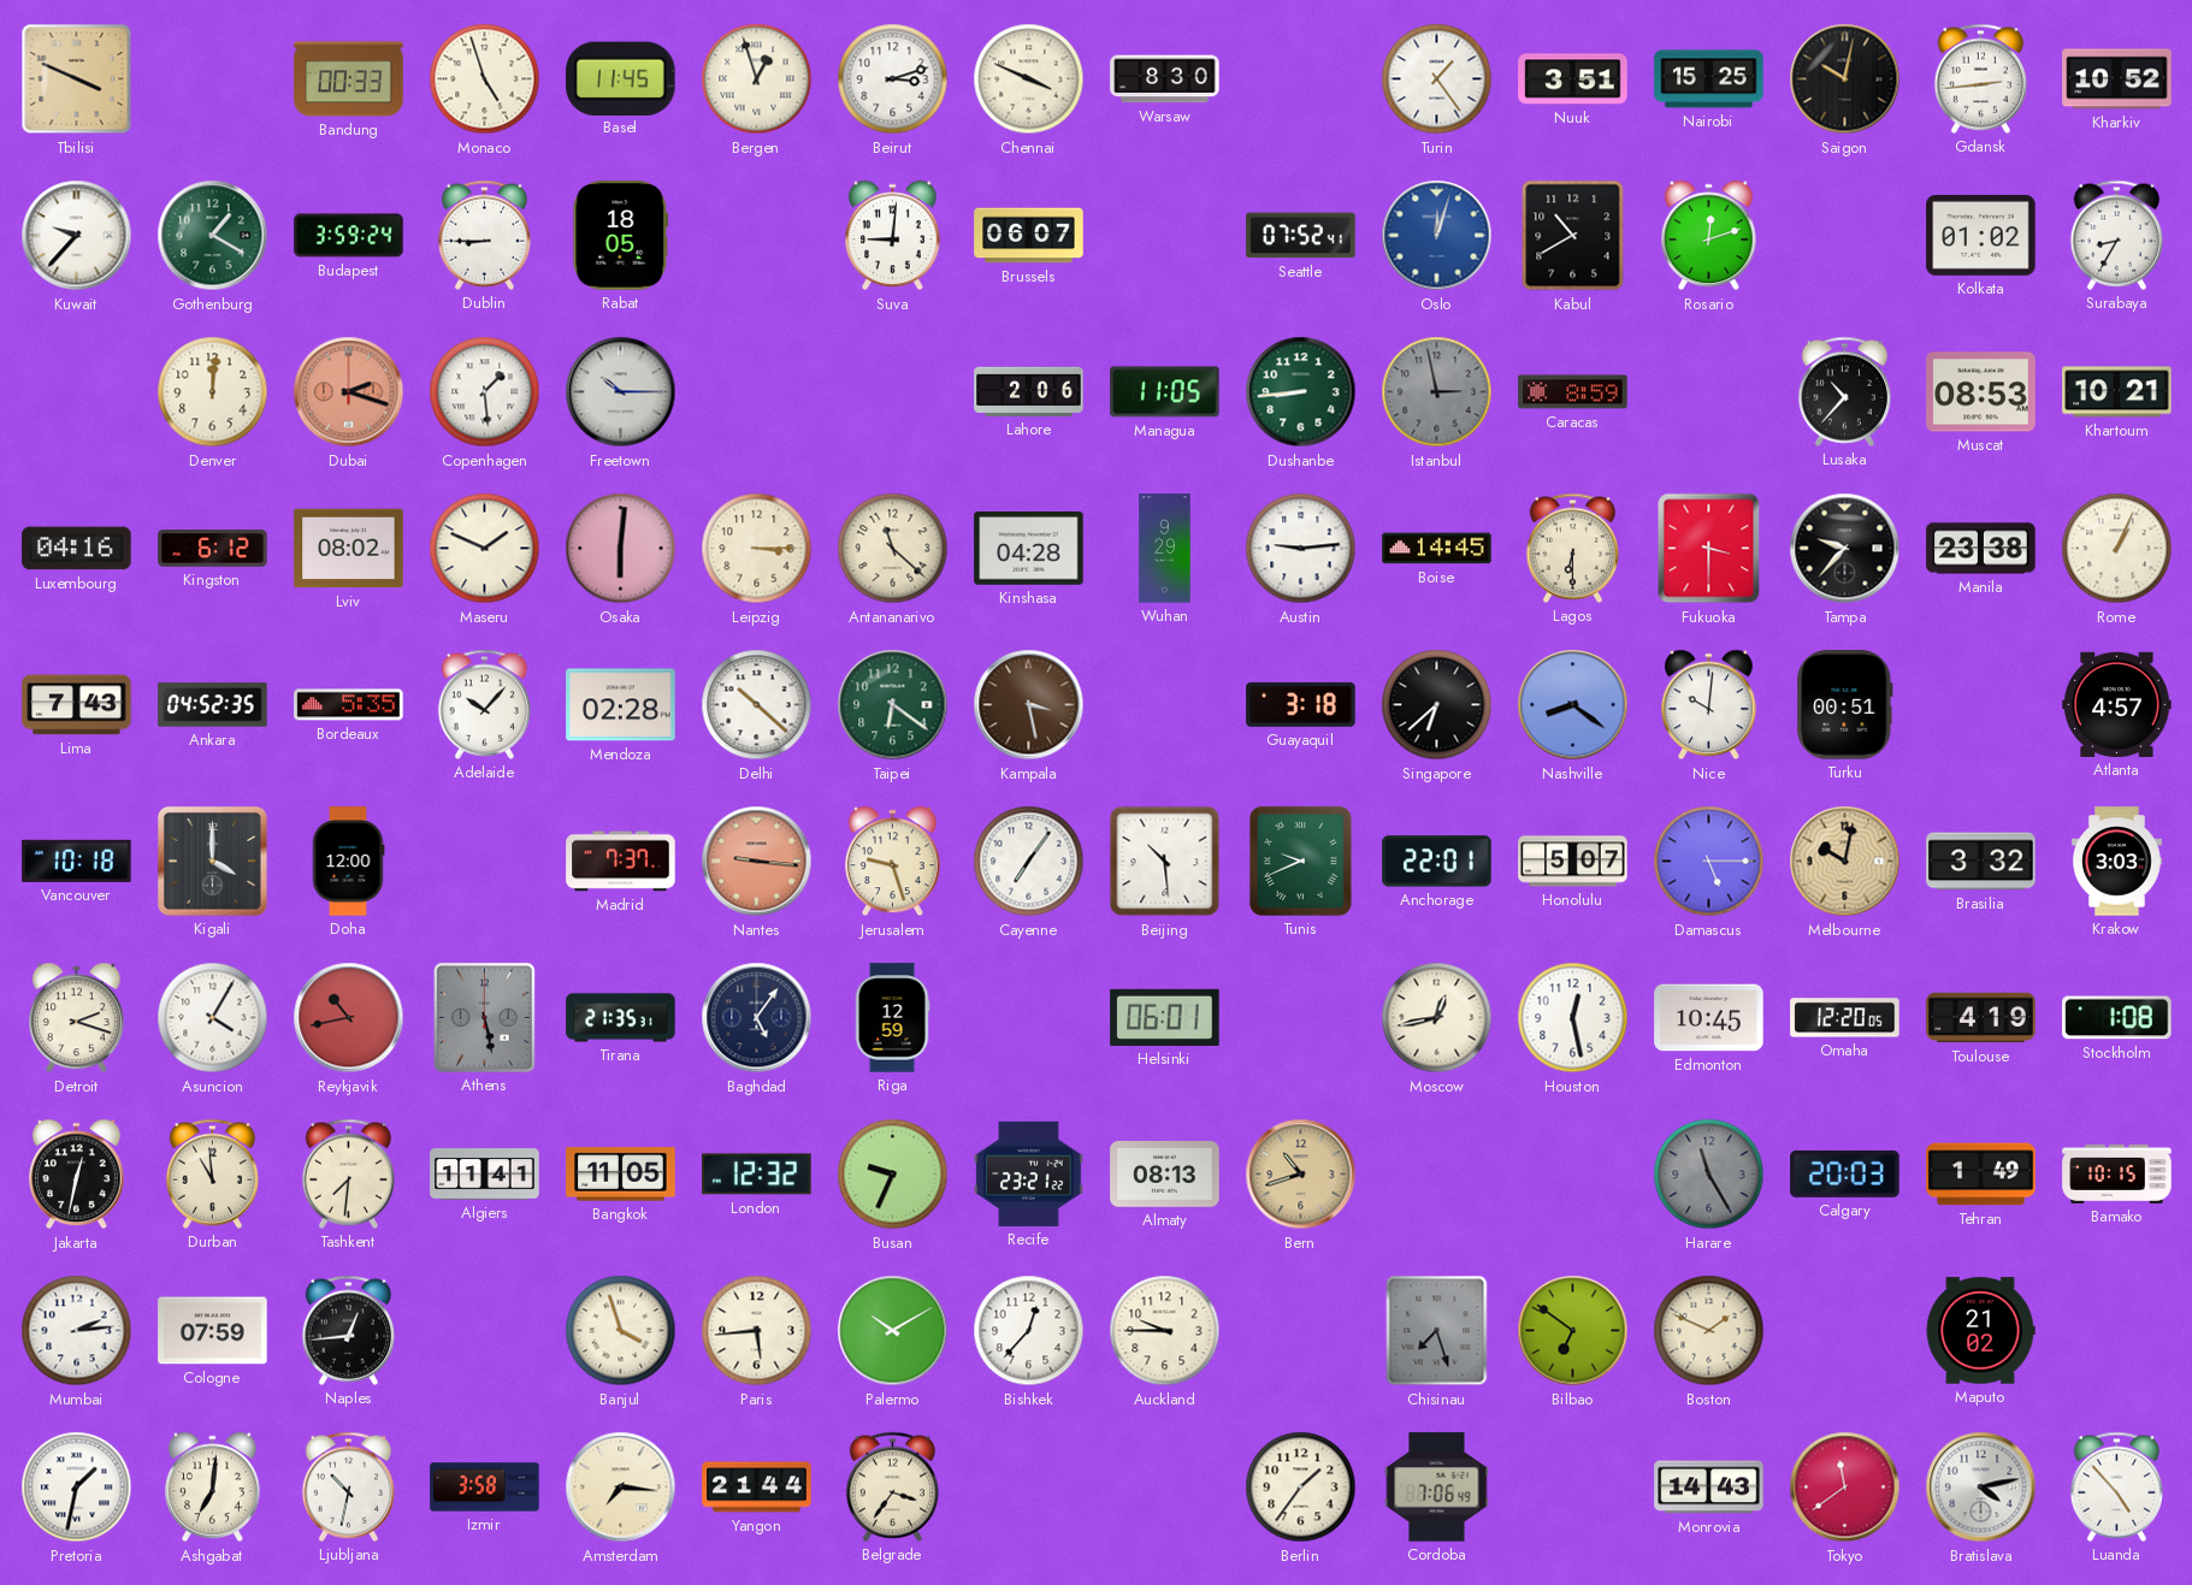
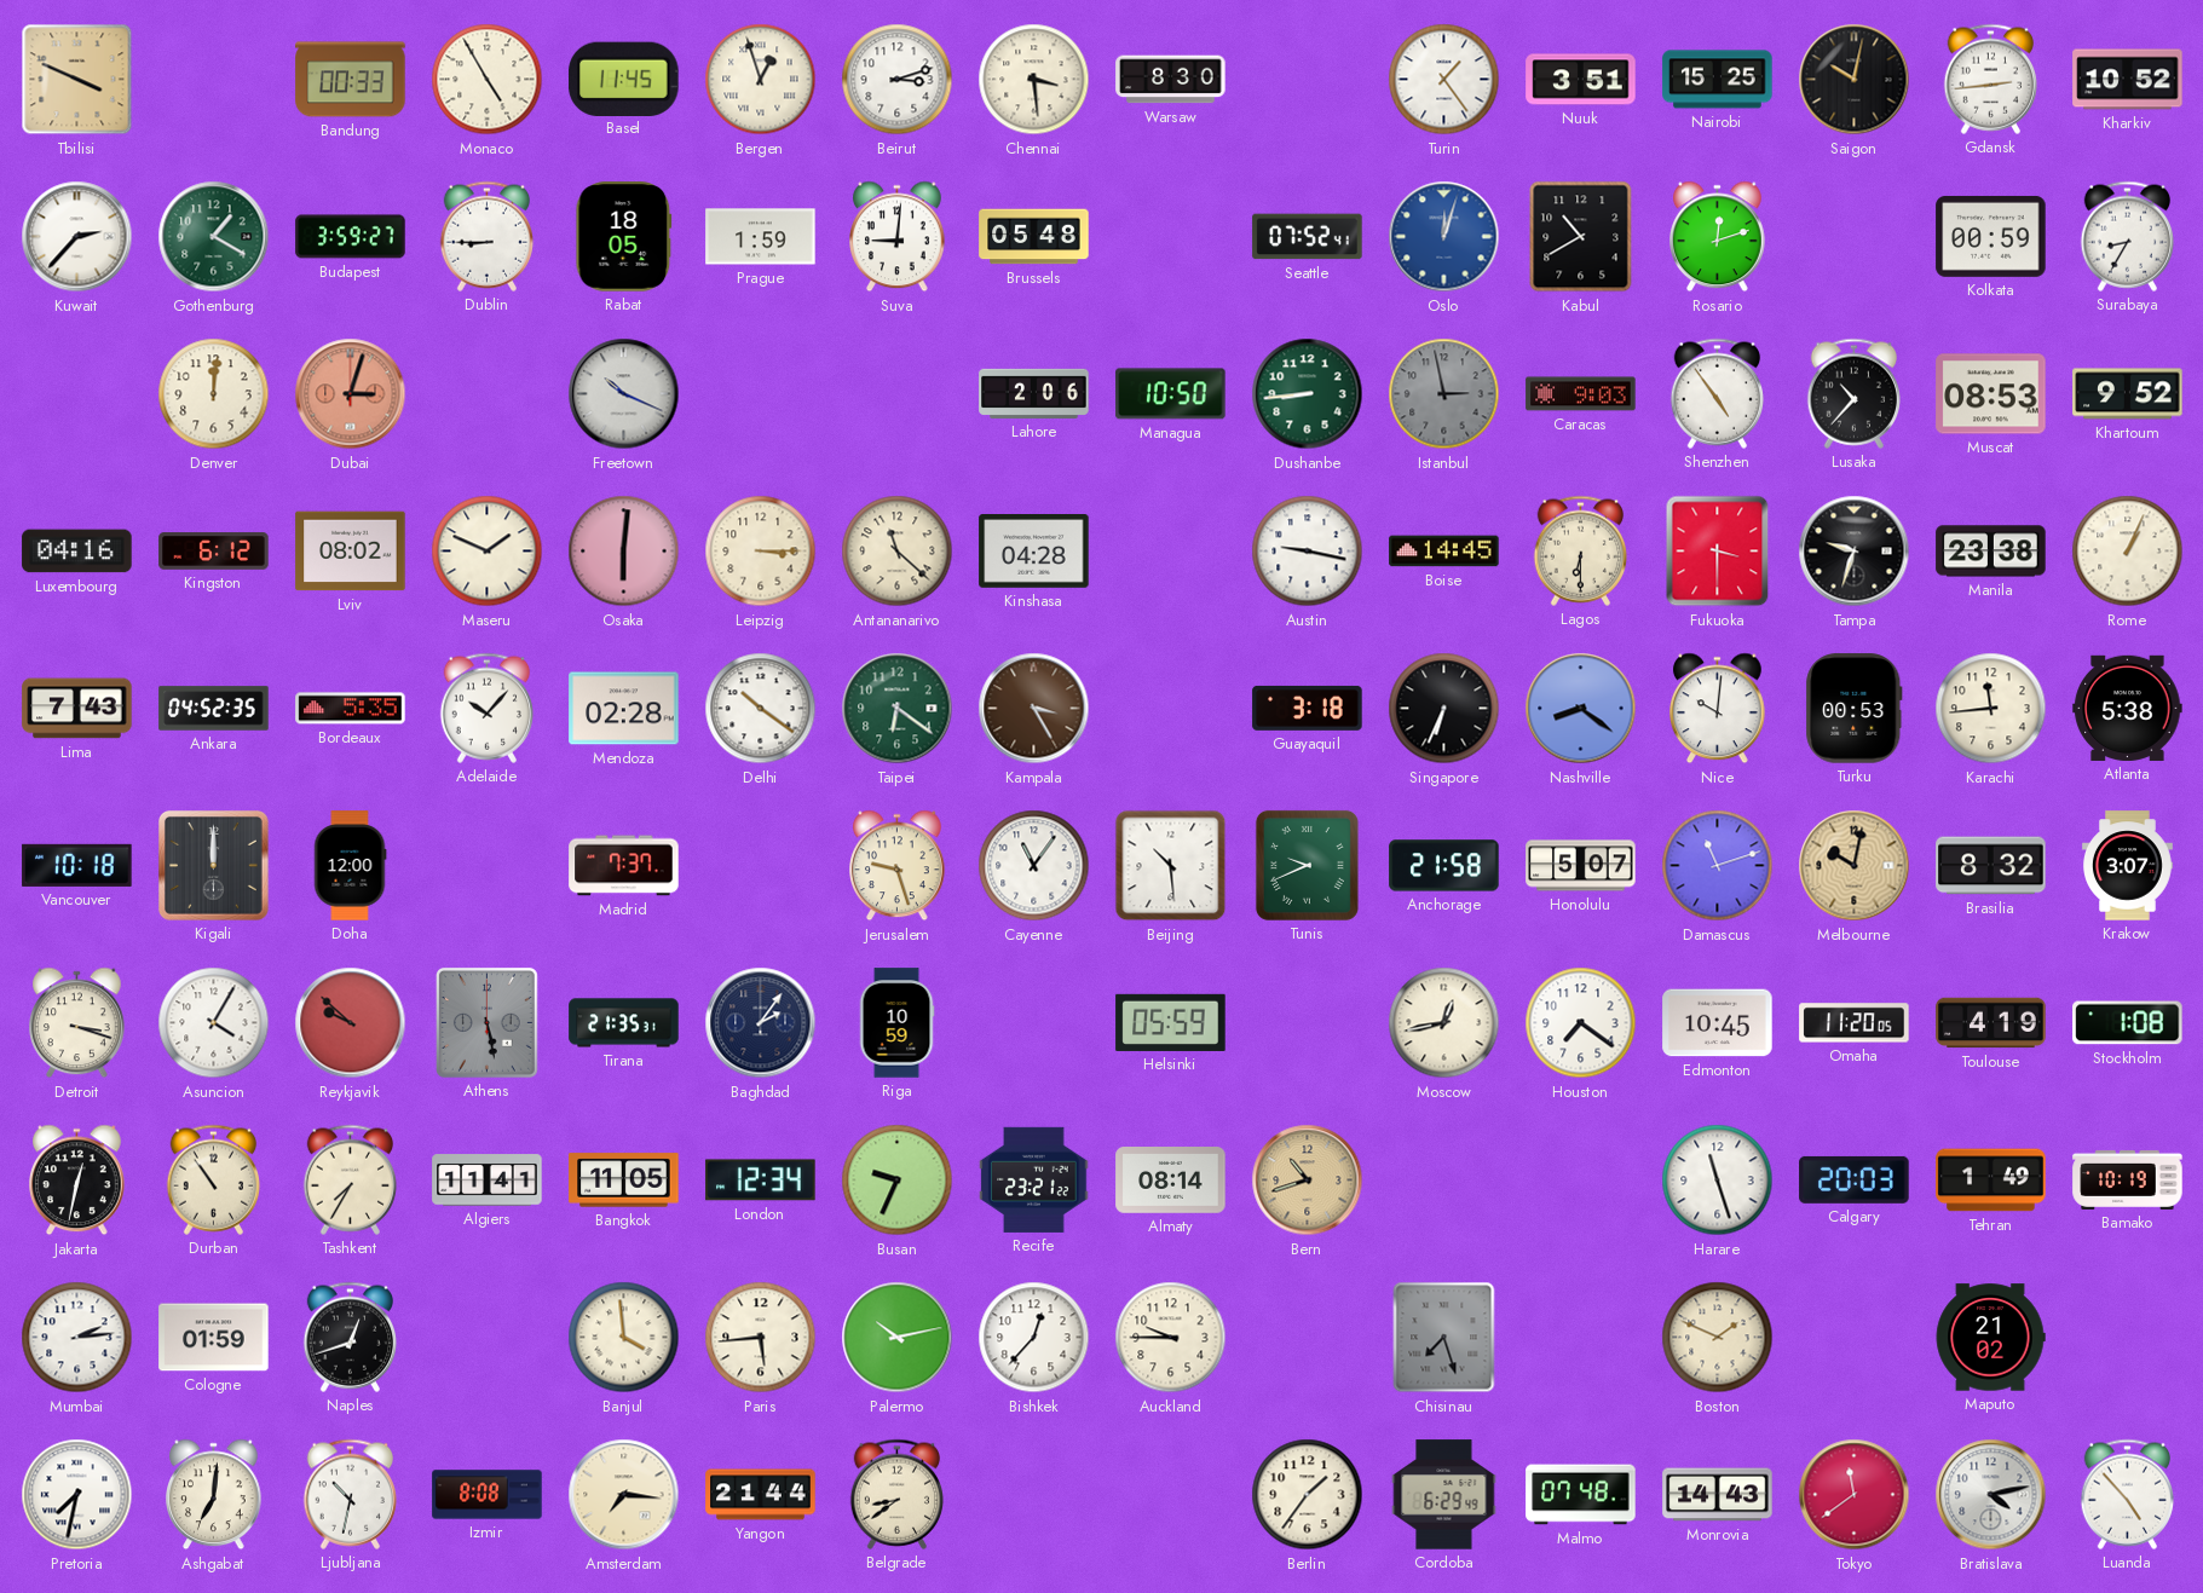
Monaco: 4:57 -> 4:55
Chennai: 3:49 -> 3:29
Kuwait: 9:37 -> 2:37
Budapest: 3:59:24 -> 3:59:27
Prague: none -> 1:59
Brussels: 06:07 -> 05:48
Kolkata: 01:02 -> 00:59
Dubai: 2:18 -> 3:03
Copenhagen: 1:29 -> none
Freetown: 10:15 -> 10:19
Managua: 11:05 -> 10:50
Caracas: 8:59 -> 9:03
Shenzhen: none -> 4:54
Khartoum: 10:21 -> 9:52
Wuhan: 9:29 -> none
Austin: 9:14 -> 9:17
Tampa: 9:37 -> 9:33
Delhi: 10:22 -> 10:21
Kampala: 3:28 -> 3:25
Singapore: 6:38 -> 6:34
Turku: 00:51 -> 00:53
Karachi: none -> 11:44
Atlanta: 4:57 -> 5:38
Kigali: 4:00 -> 12:00
Nantes: 9:16 -> none
Cayenne: 7:06 -> 11:06
Anchorage: 22:01 -> 21:58
Damascus: 5:15 -> 11:12
Brasilia: 3:32 -> 8:32
Krakow: 3:03 -> 3:07
Detroit: 2:18 -> 3:18
Reykjavik: 10:43 -> 9:52
Baghdad: 5:06 -> 2:06
Riga: 12:59 -> 10:59
Helsinki: 06:01 -> 05:59
Houston: 12:28 -> 7:21
Omaha: 12:20 -> 11:20
Durban: 10:59 -> 10:54
Tashkent: 7:31 -> 7:35
London: 12:32 -> 12:34
Almaty: 08:13 -> 08:14
Harare: 11:25 -> 11:27
Harare dial: grey -> white
Bamako: 10:15 -> 10:19
Cologne: 07:59 -> 01:59
Naples: 12:44 -> 12:42
Banjul: 3:57 -> 3:59
Palermo: 10:10 -> 10:13
Bilbao: 6:51 -> none
Pretoria: 1:32 -> 7:32
Izmir: 3:58 -> 8:08
Belgrade: 3:36 -> 8:39
Cordoba: 7:06 -> 6:29
Malmo: none -> 07:48
